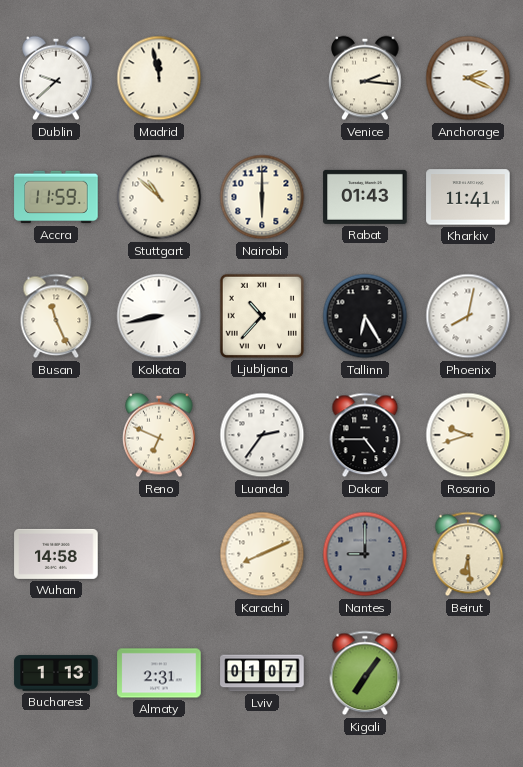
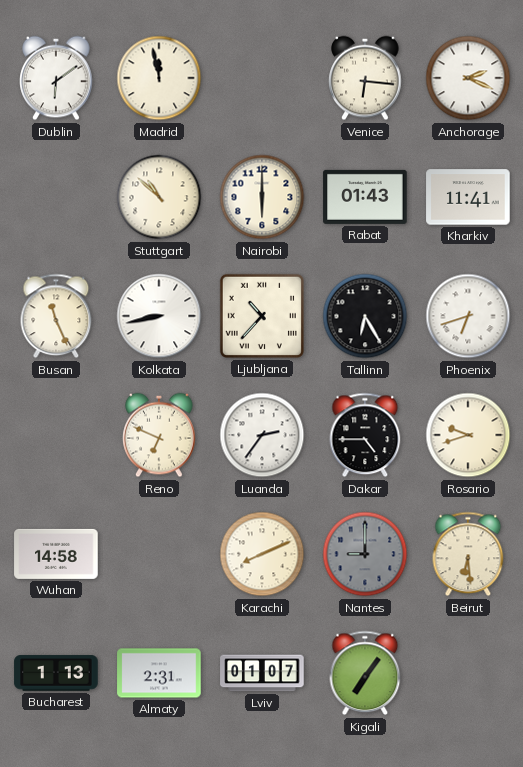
Dublin: 9:38 -> 6:09
Venice: 2:16 -> 6:16
Accra: 11:59 -> none
Phoenix: 8:02 -> 6:42
